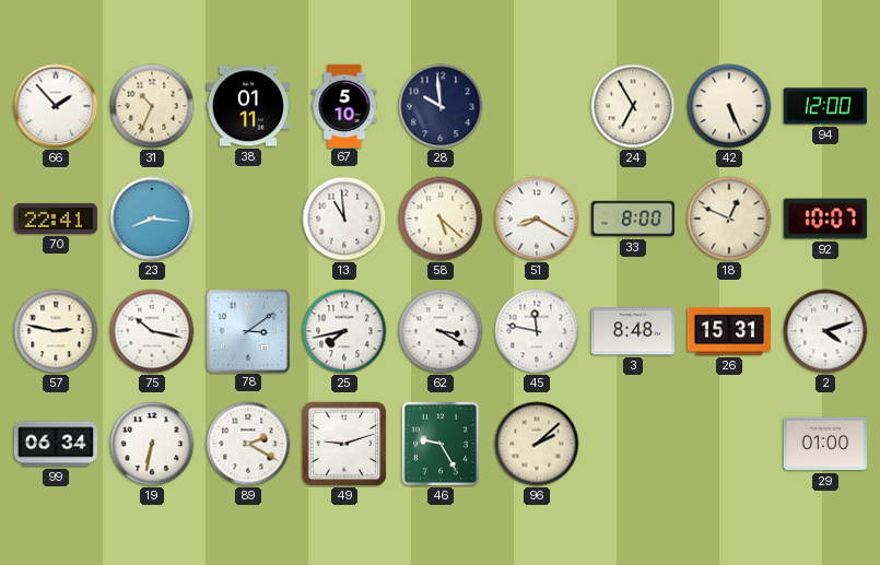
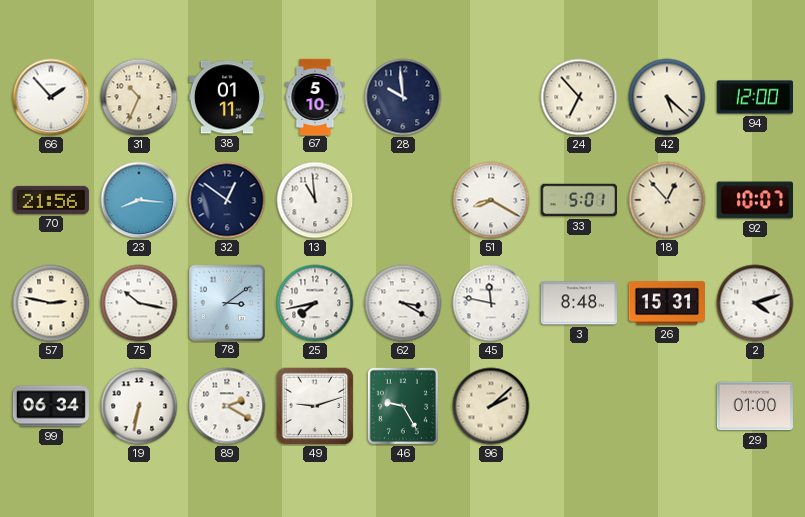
24: 6:55 -> 6:53
42: 5:26 -> 5:22
70: 22:41 -> 21:56
32: none -> 12:51
58: 5:22 -> none
33: 8:00 -> 5:01
18: 12:49 -> 12:53
